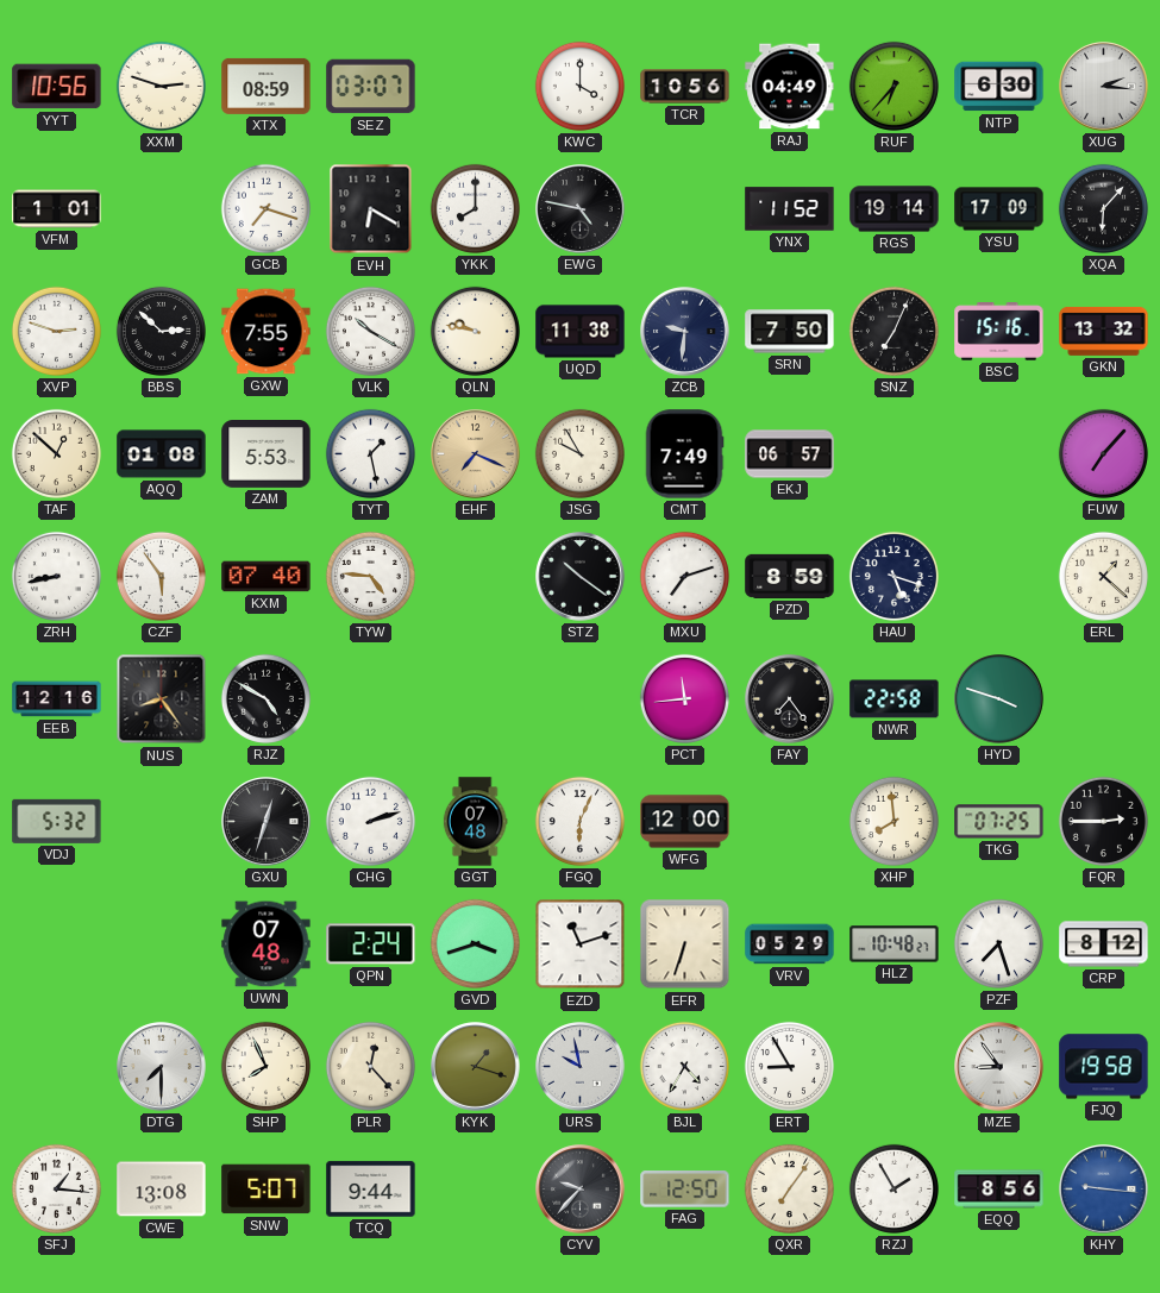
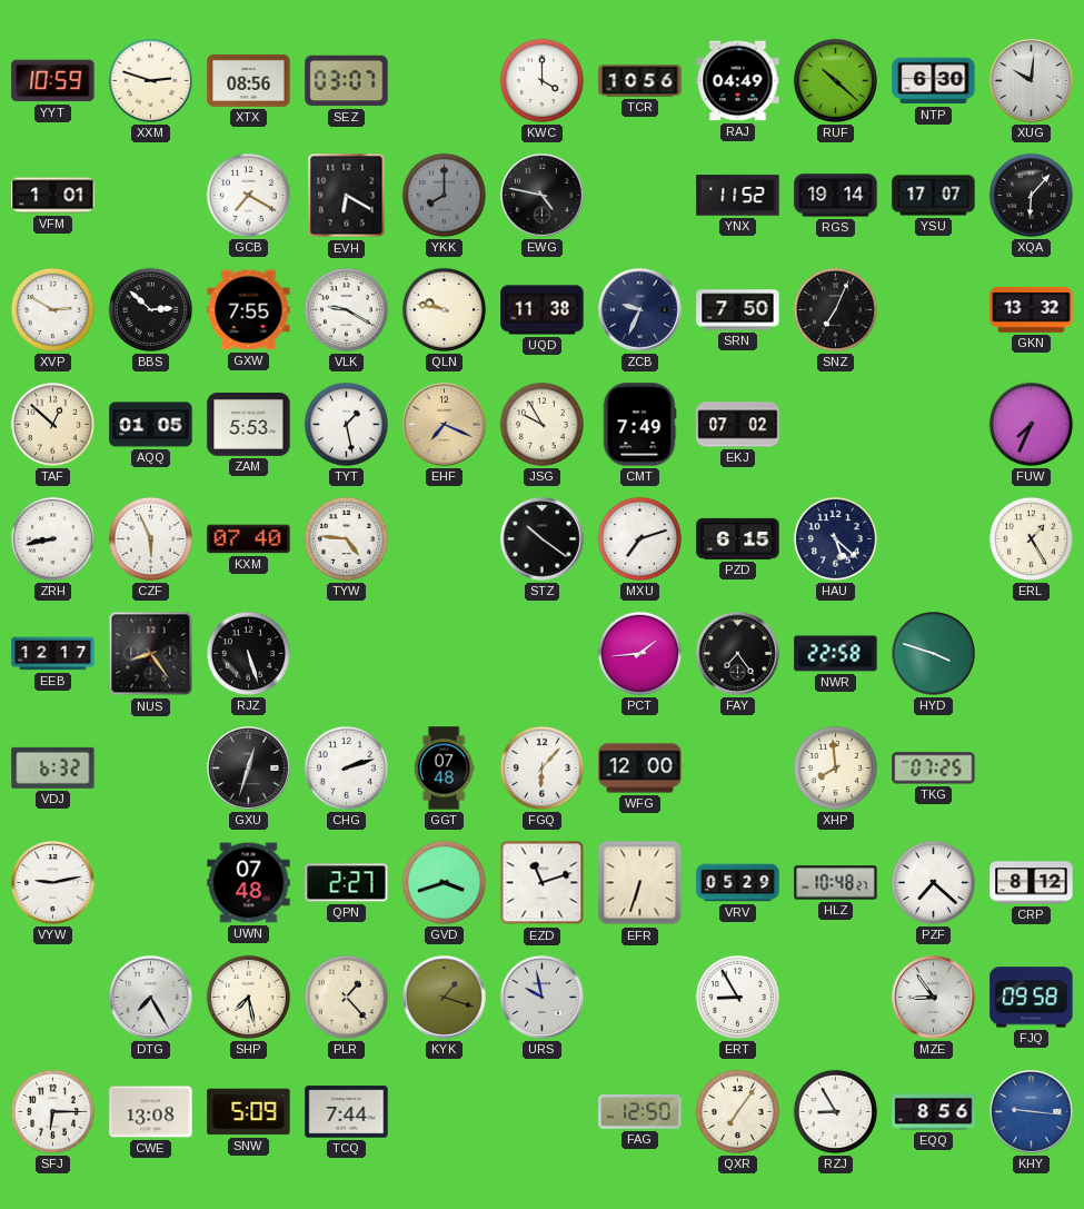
YYT: 10:56 -> 10:59
XTX: 08:59 -> 08:56
RUF: 6:37 -> 10:22
XUG: 2:16 -> 10:01
GCB: 7:18 -> 7:20
YKK dial: white -> grey
YSU: 17:09 -> 17:07
XVP: 2:48 -> 2:50
VLK: 10:20 -> 9:20
ZCB: 9:31 -> 9:34
BSC: 15:16 -> none
AQQ: 01:08 -> 01:05
EKJ: 06:57 -> 07:02
FUW: 7:07 -> 7:34
CZF: 5:54 -> 5:56
PZD: 8:59 -> 6:15
HAU: 5:18 -> 5:22
ERL: 1:22 -> 1:25
EEB: 12:16 -> 12:17
RJZ: 4:50 -> 5:27
PCT: 11:44 -> 1:44
VDJ: 5:32 -> 6:32
FGQ: 6:04 -> 6:07
FQR: 2:45 -> none
VYW: none -> 9:13
QPN: 2:24 -> 2:27
PZF: 7:27 -> 7:22
DTG: 7:30 -> 7:25
SHP: 7:56 -> 7:28
PLR: 12:23 -> 1:23
BJL: 4:35 -> none
FJQ: 19:58 -> 09:58
SFJ: 1:16 -> 6:15
SNW: 5:07 -> 5:09
TCQ: 9:44 -> 7:44
CYV: 9:37 -> none
RZJ: 1:55 -> 8:55
